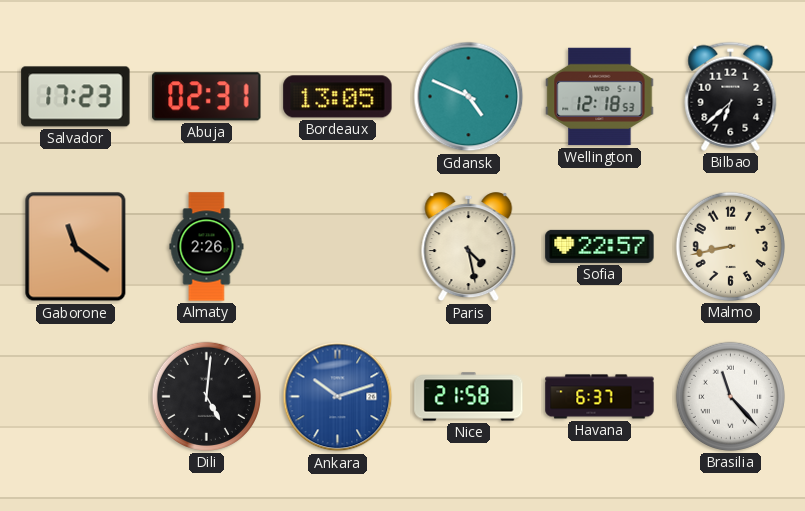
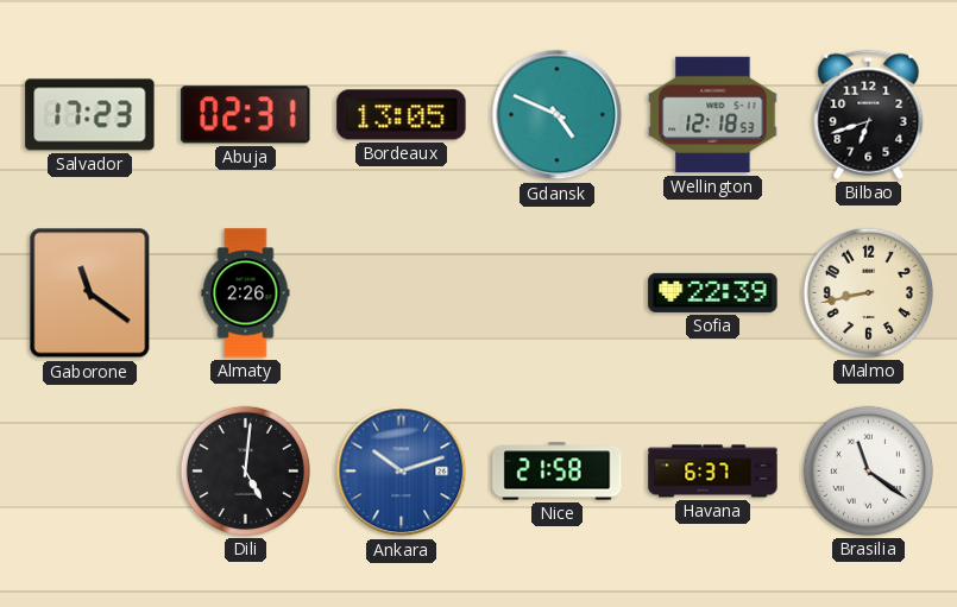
Bilbao: 6:38 -> 6:42
Paris: 4:28 -> none
Sofia: 22:57 -> 22:39
Brasilia: 11:23 -> 11:21
